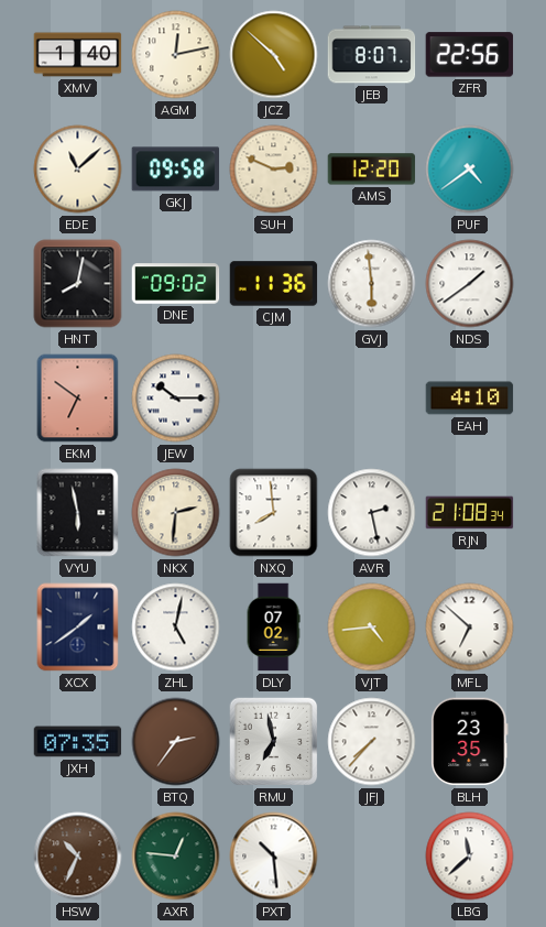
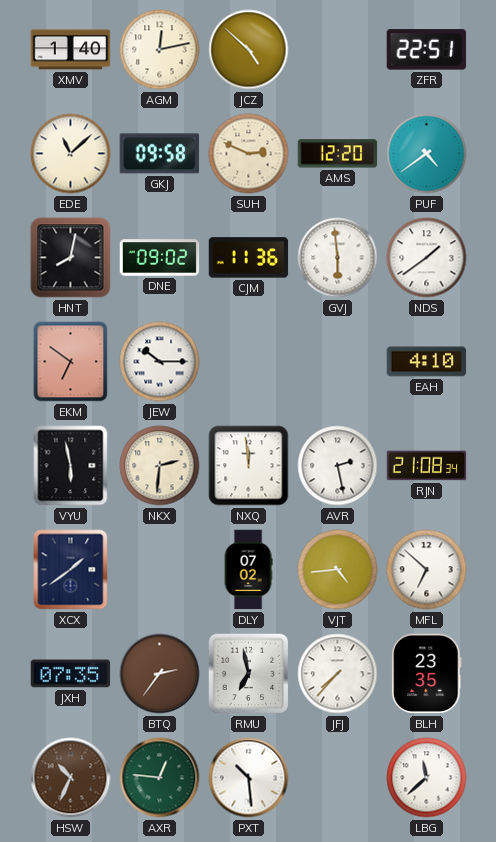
JEB: 8:07 -> none
ZFR: 22:56 -> 22:51
NXQ: 7:59 -> 11:59
ZHL: 5:02 -> none
